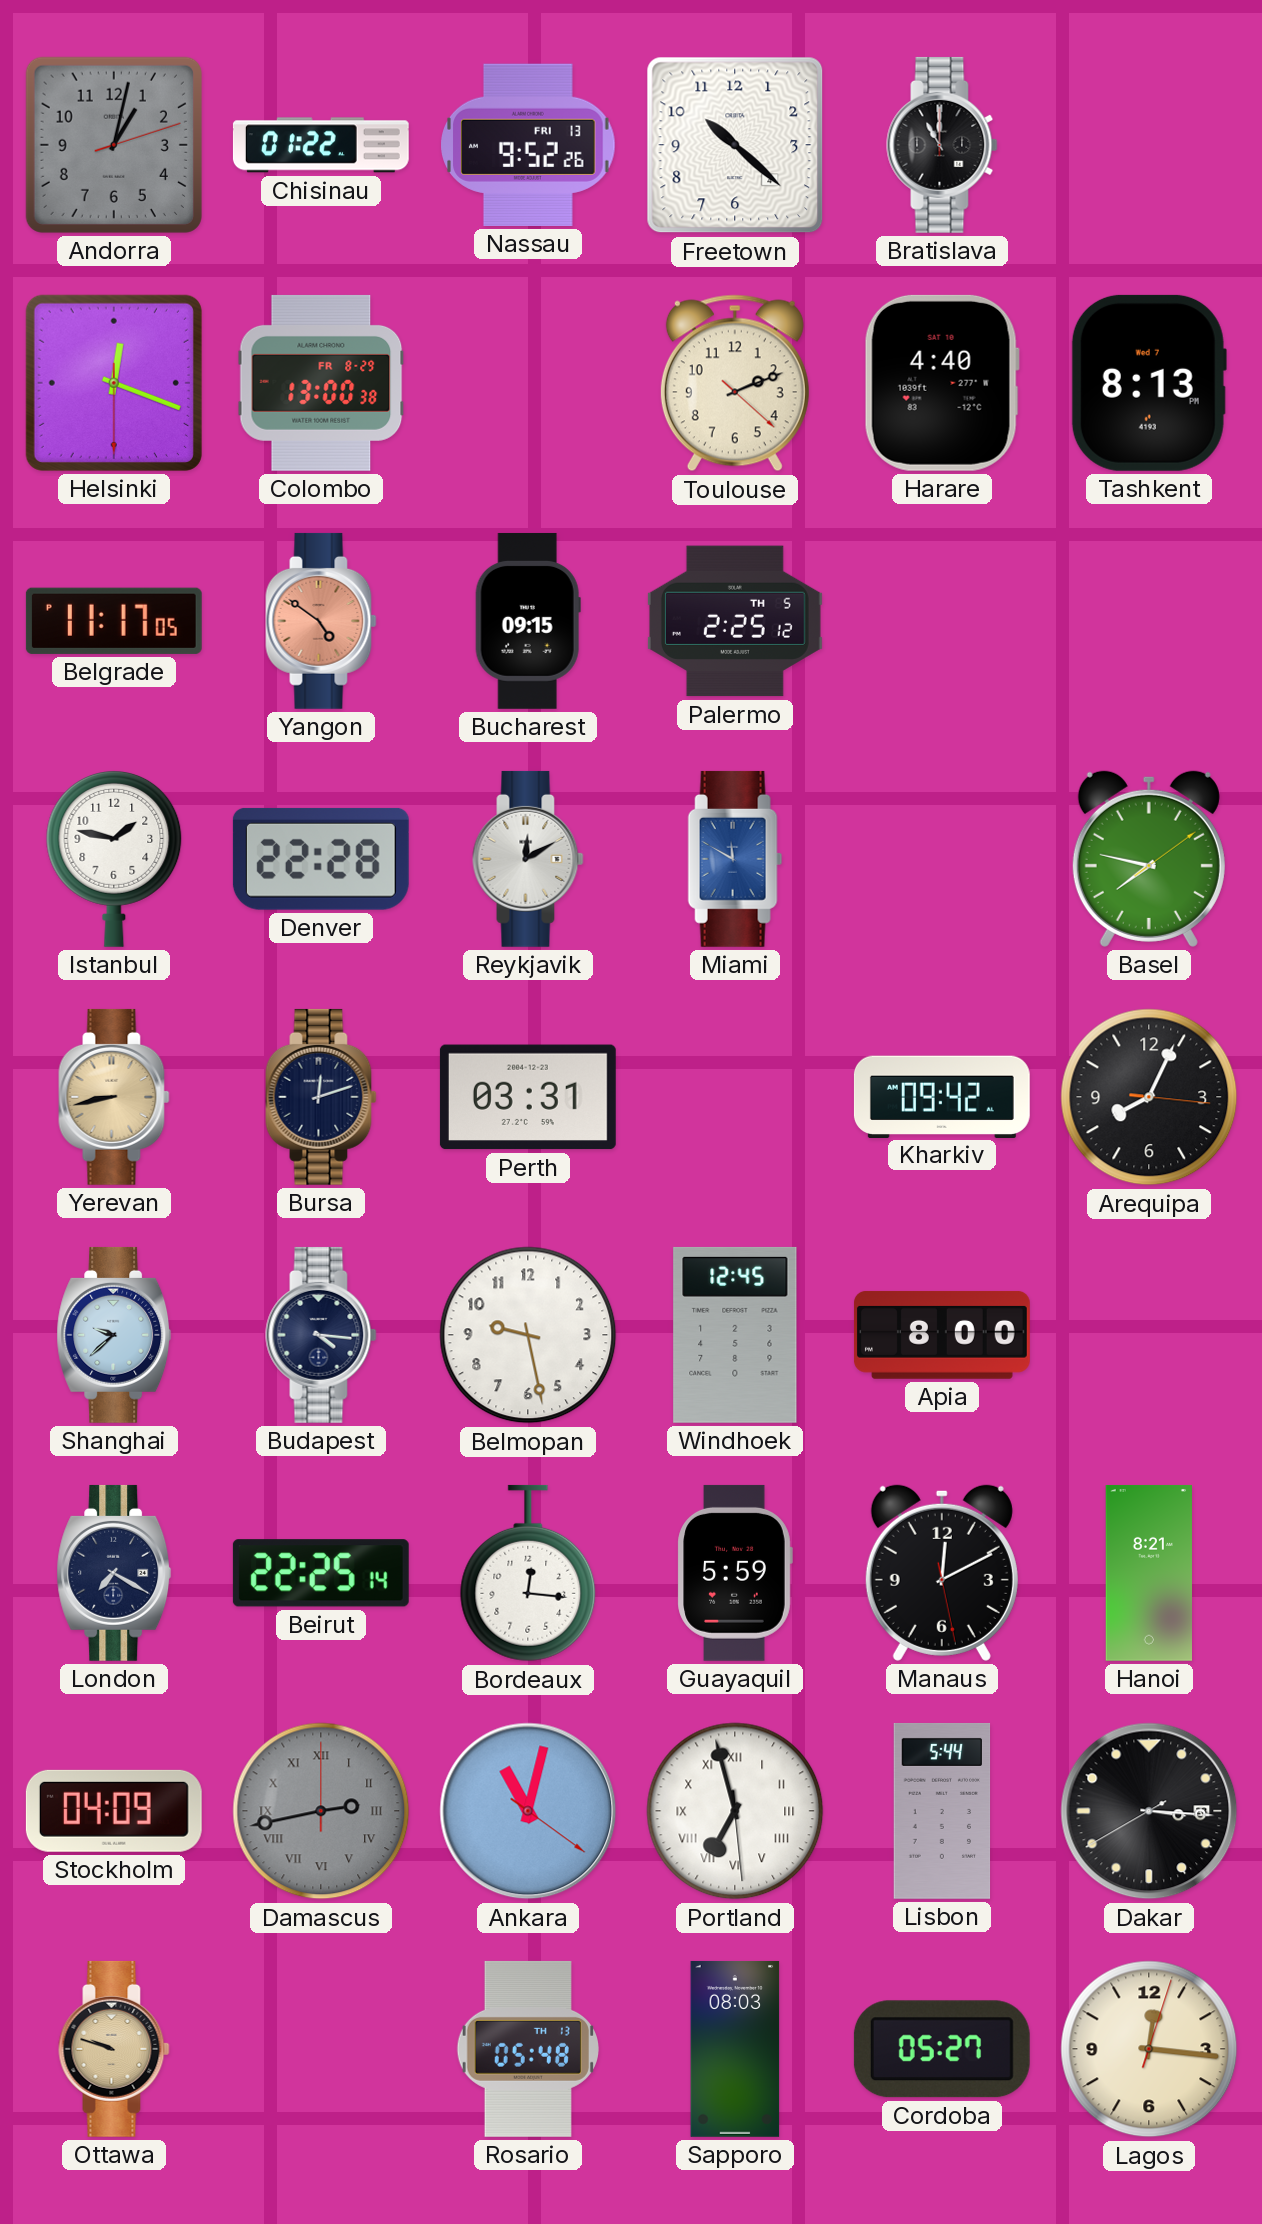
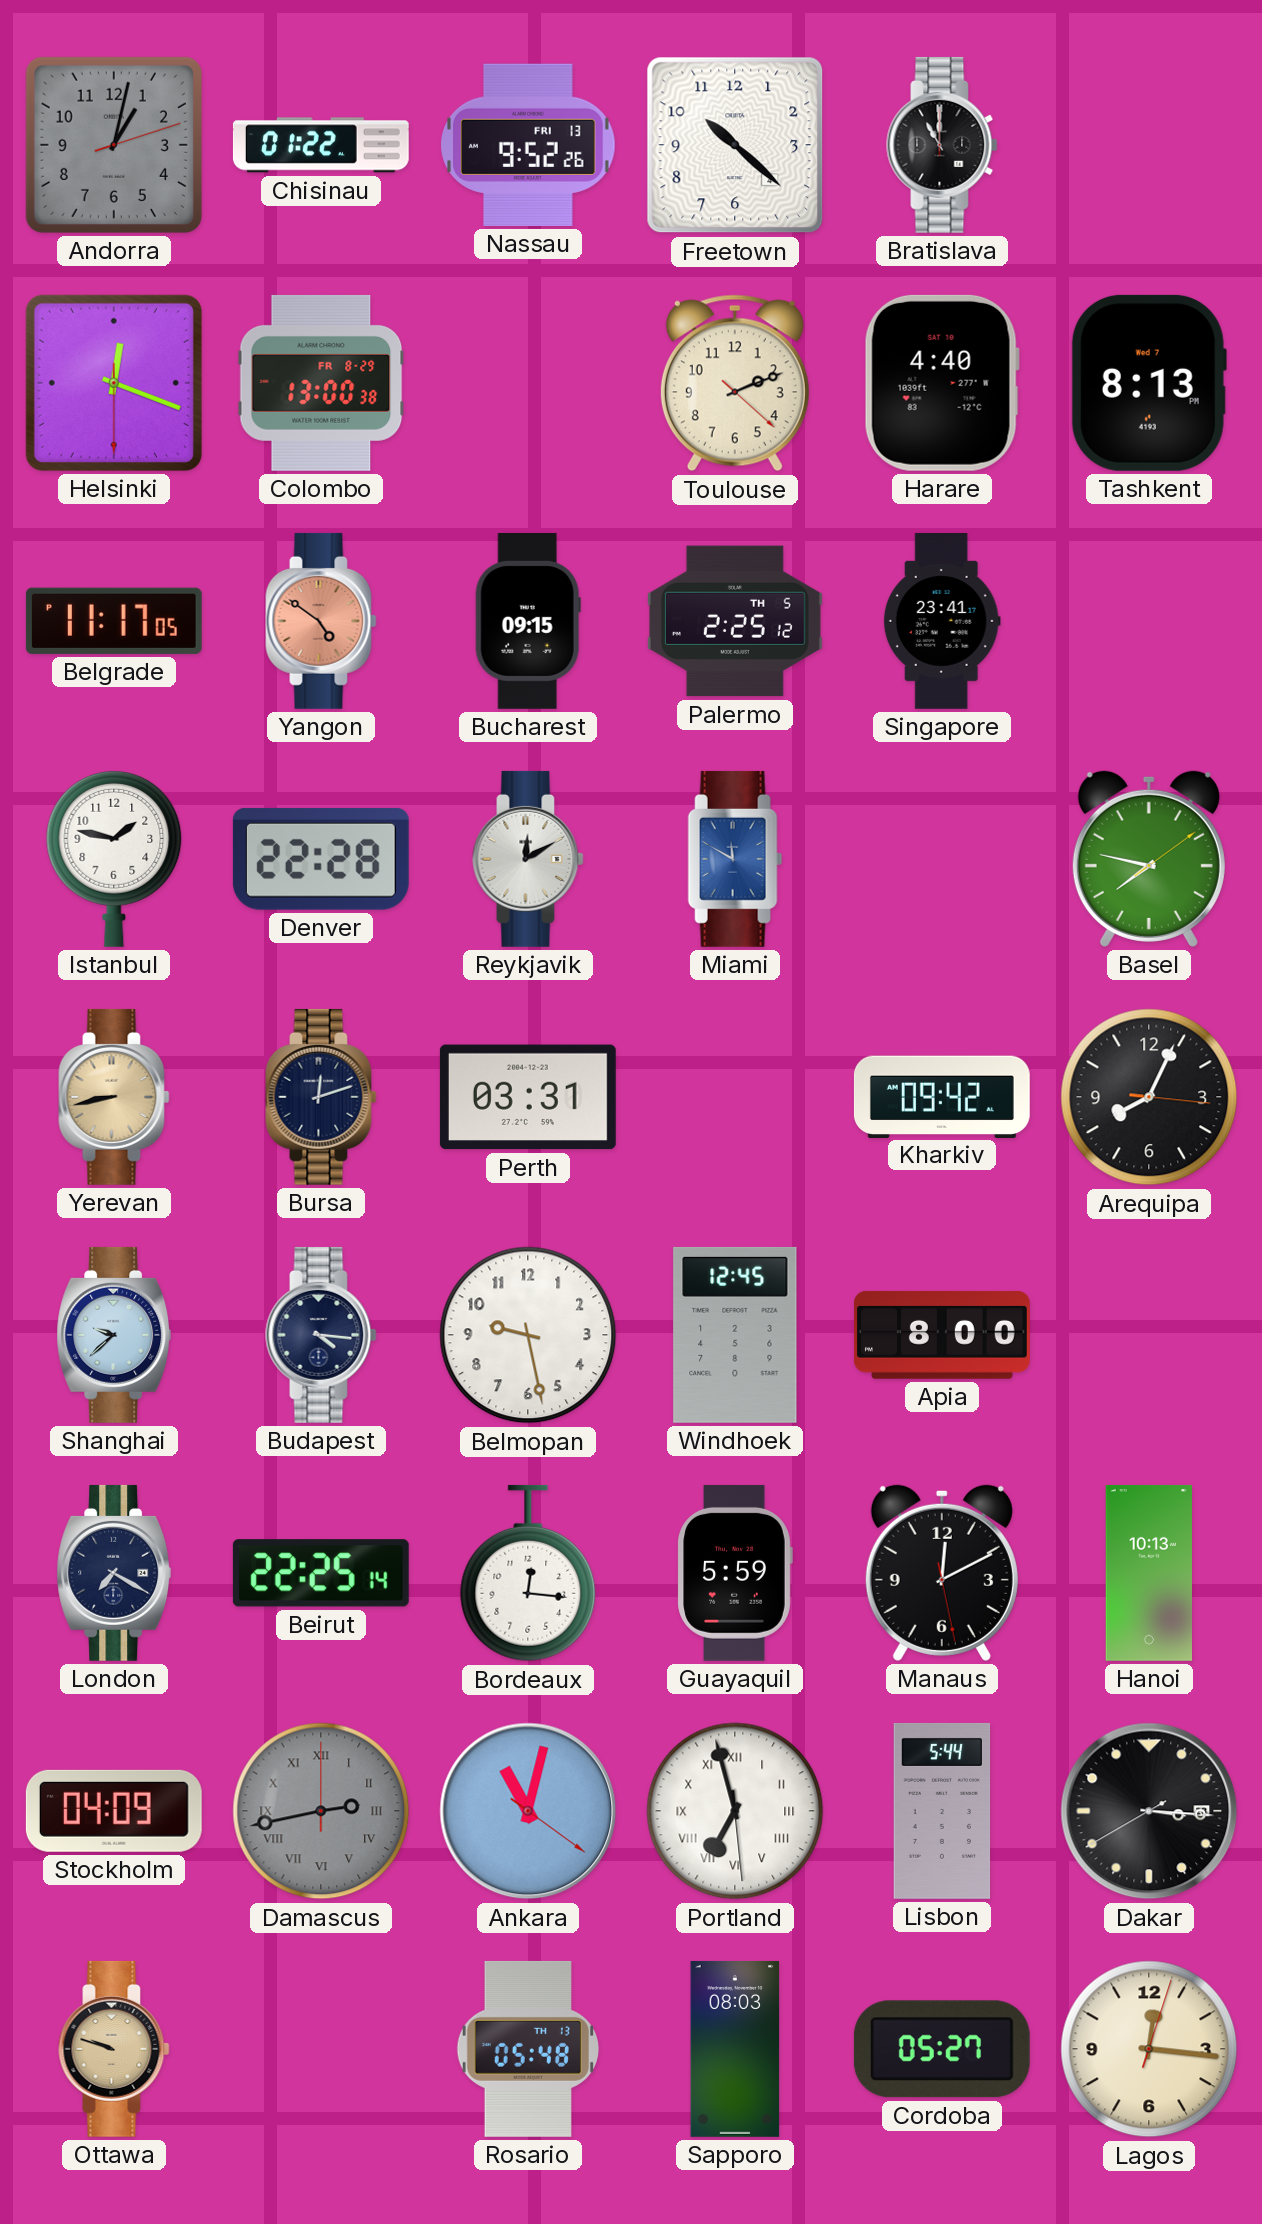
Singapore: none -> 23:41
Hanoi: 8:21 -> 10:13
